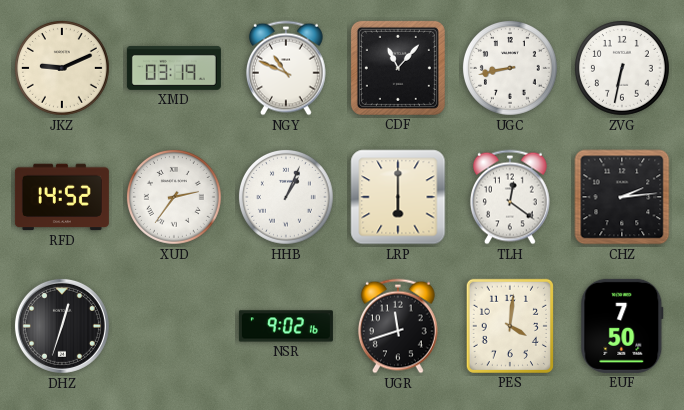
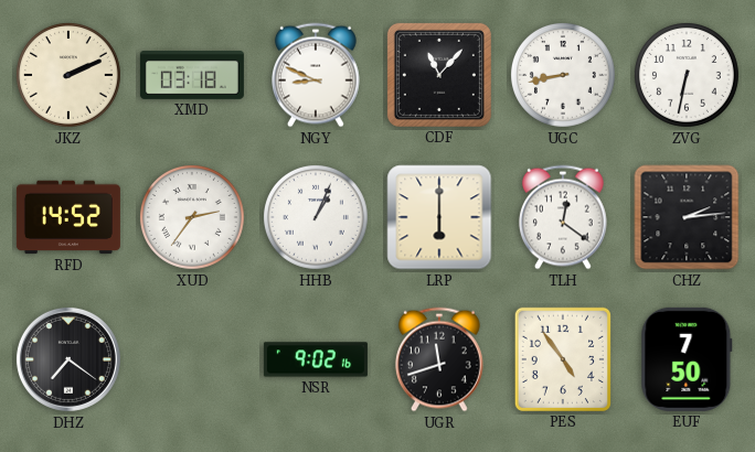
JKZ: 9:11 -> 2:11
XMD: 03:19 -> 03:18
NGY: 10:49 -> 8:49
DHZ: 12:33 -> 7:21
PES: 4:01 -> 4:54
